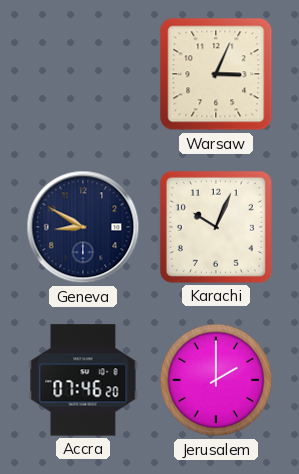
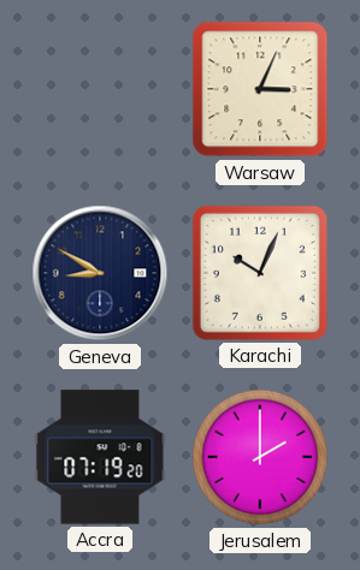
Accra: 07:46 -> 07:19
